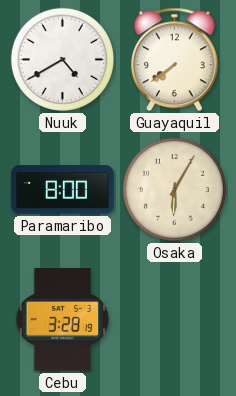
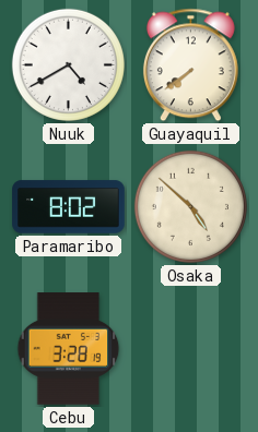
Paramaribo: 8:00 -> 8:02
Osaka: 6:05 -> 4:52
